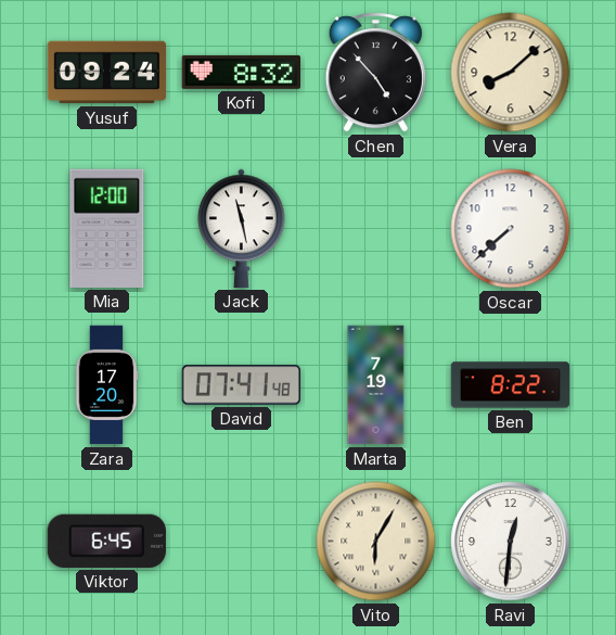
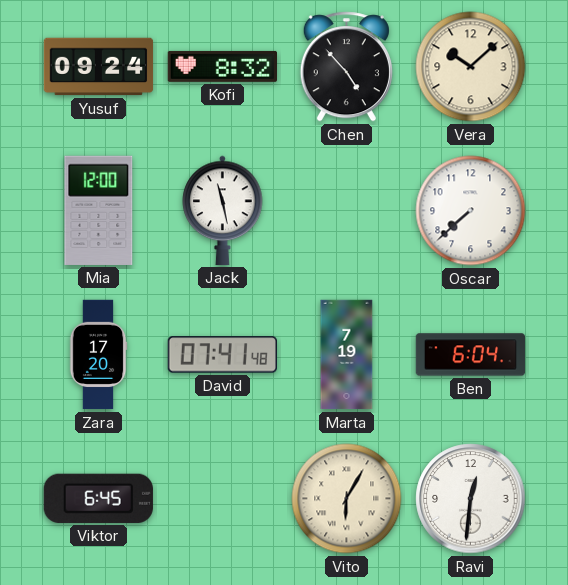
Vera: 8:08 -> 10:08
Ben: 8:22 -> 6:04
